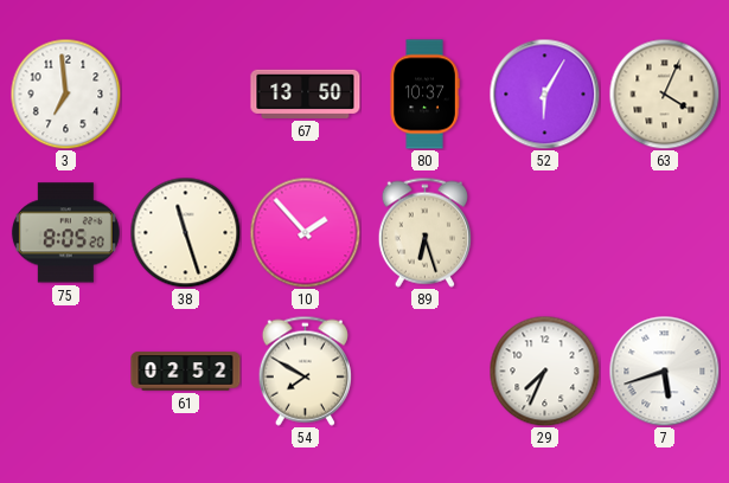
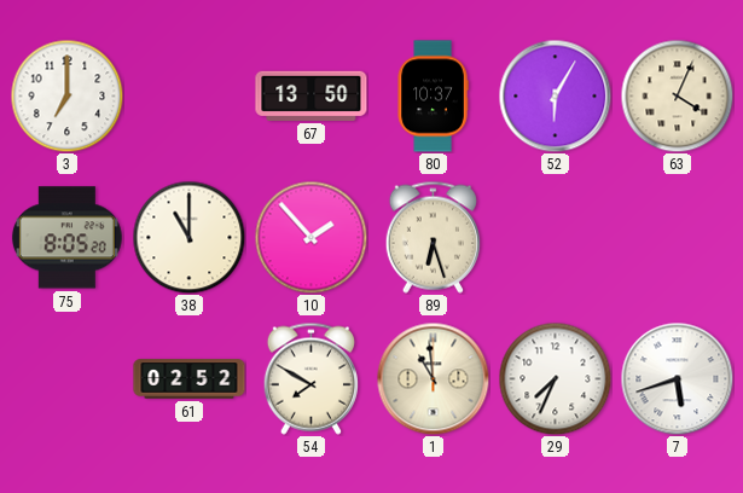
3: 6:59 -> 7:00
38: 11:27 -> 11:00
1: none -> 10:59
